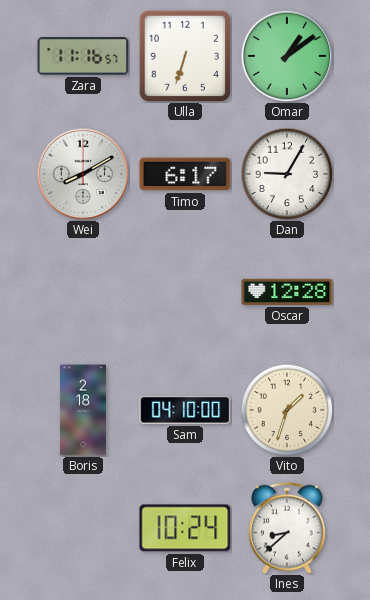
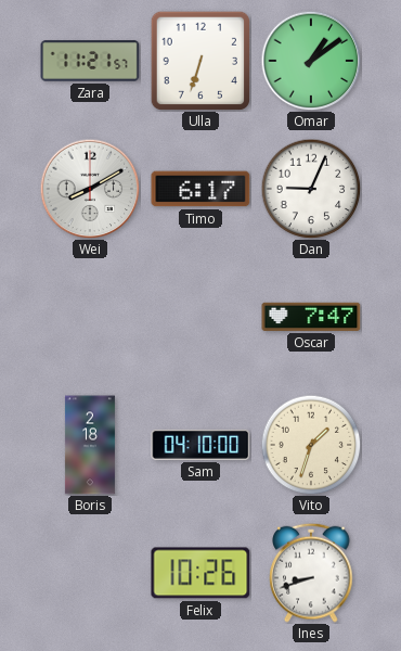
Zara: 11:16 -> 11:21
Dan: 9:05 -> 9:04
Oscar: 12:28 -> 7:47
Felix: 10:24 -> 10:26
Ines: 8:38 -> 8:42
